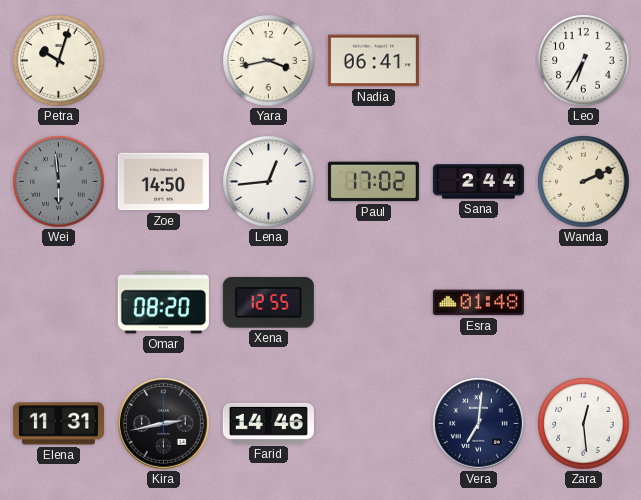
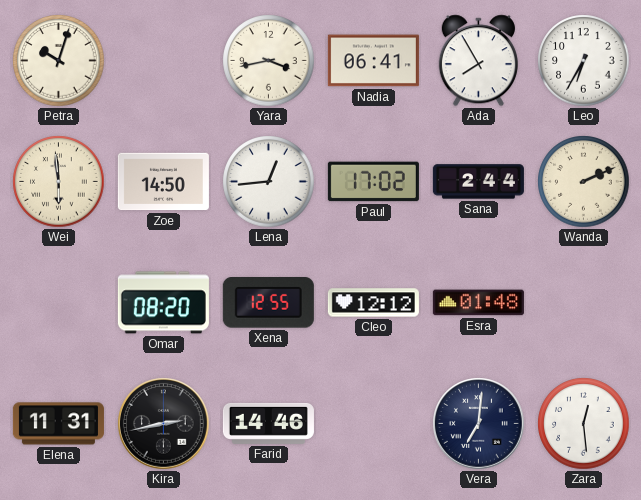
Ada: none -> 7:55
Wei dial: grey -> cream
Cleo: none -> 12:12
